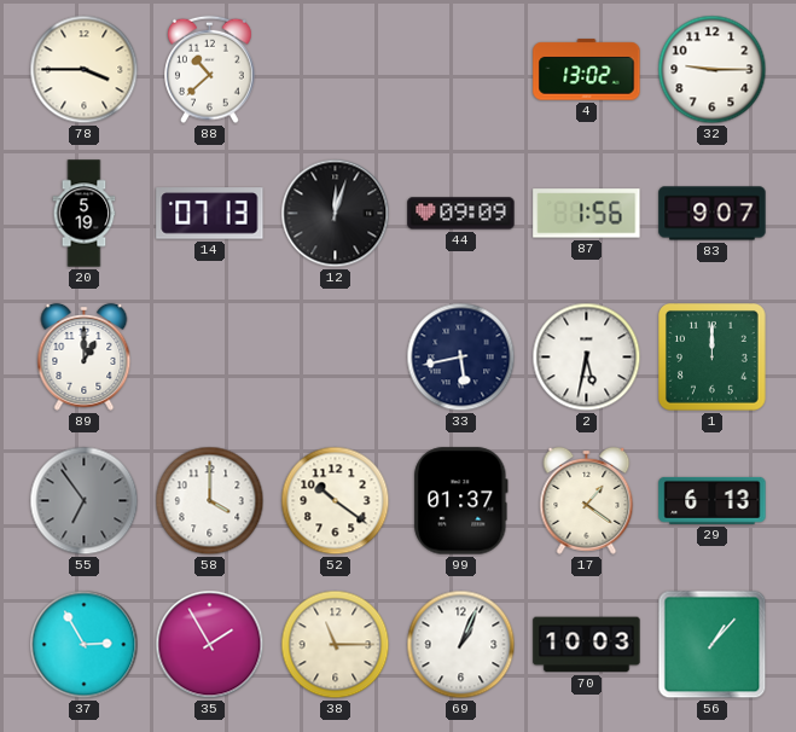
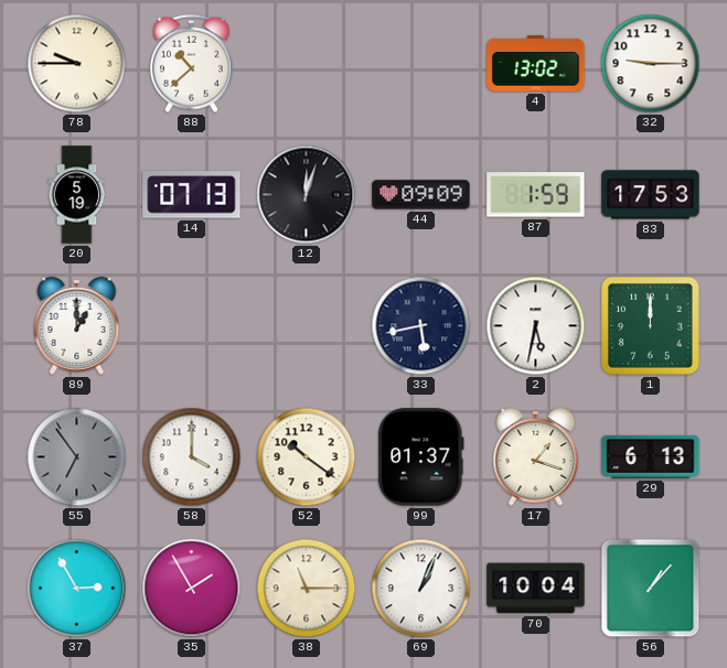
78: 3:45 -> 9:45
87: 1:56 -> 1:59
83: 9:07 -> 17:53
17: 1:21 -> 1:18
70: 10:03 -> 10:04
